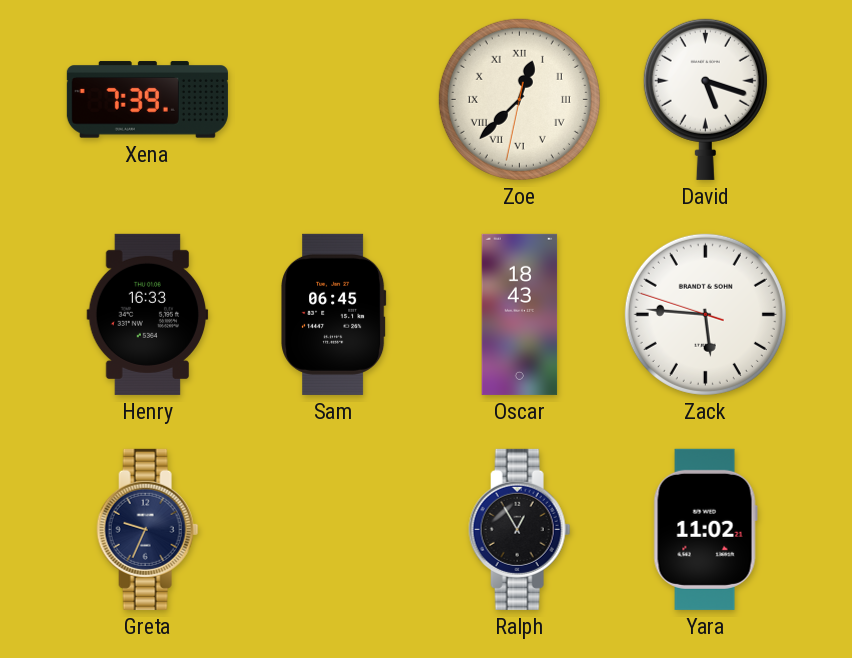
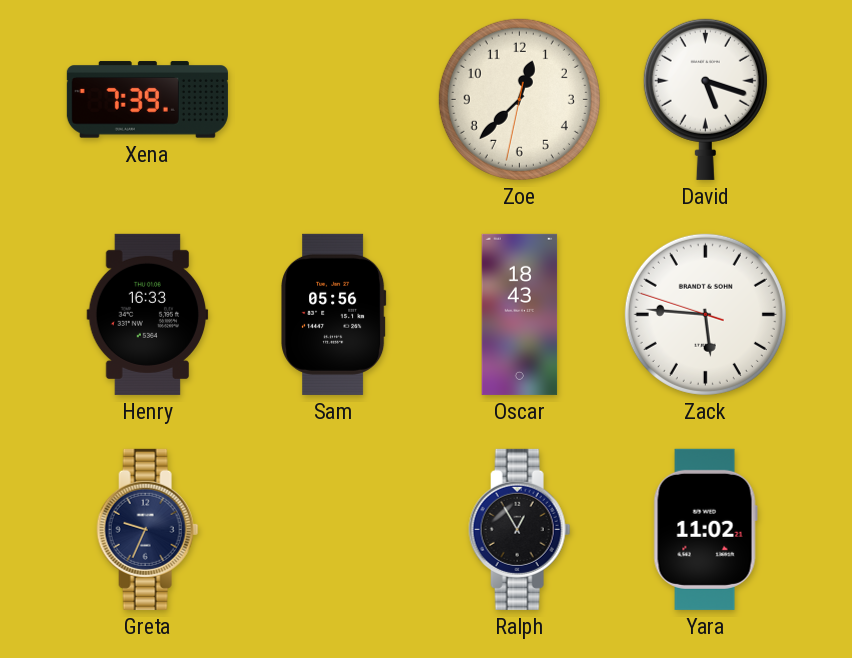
Zoe numerals: Roman -> Arabic
Sam: 06:45 -> 05:56
